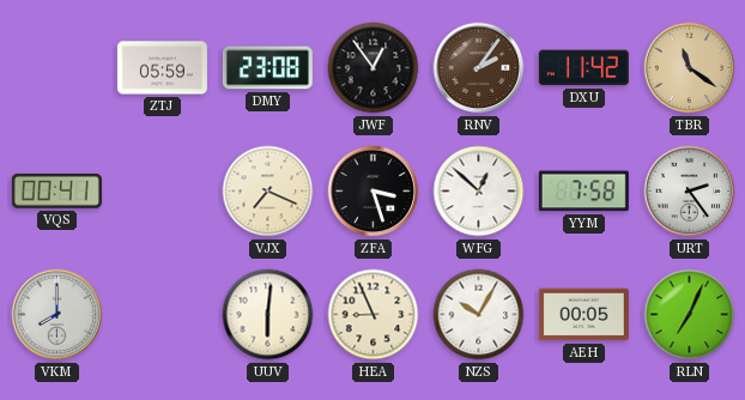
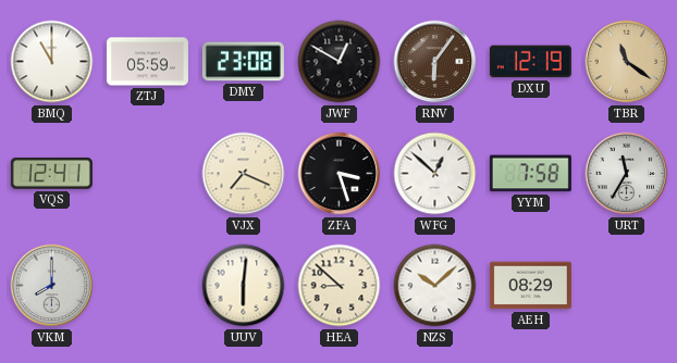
BMQ: none -> 11:00
JWF: 12:54 -> 12:50
RNV: 2:06 -> 6:06
DXU: 11:42 -> 12:19
VQS: 00:41 -> 12:41
URT: 2:24 -> 11:35
HEA: 8:56 -> 8:52
NZS: 10:05 -> 10:08
AEH: 00:05 -> 08:29
RLN: 7:04 -> none
